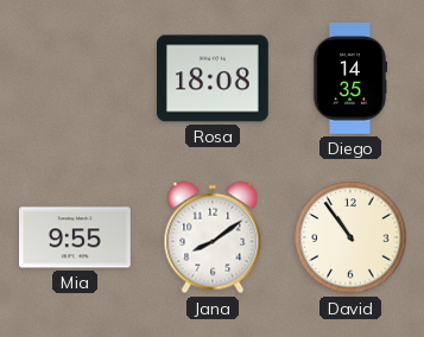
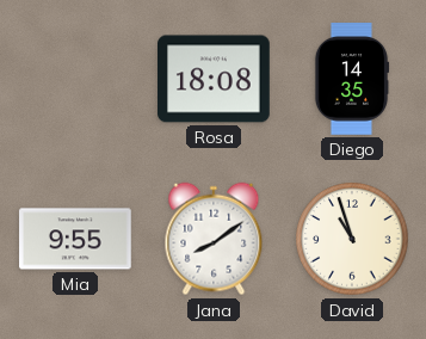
David: 10:54 -> 10:57
